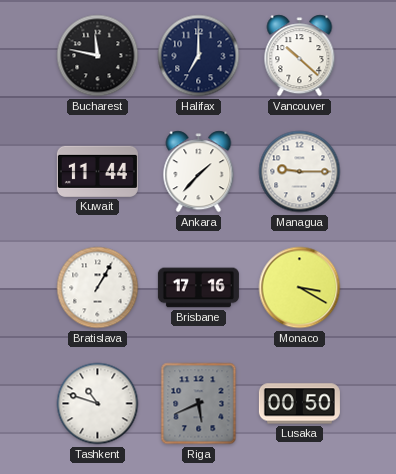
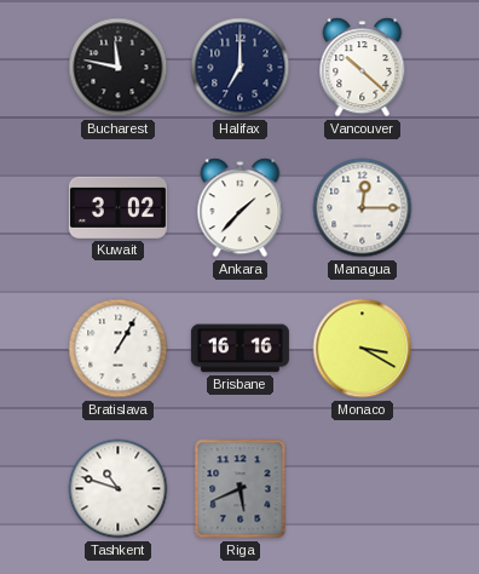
Kuwait: 11:44 -> 3:02
Managua: 9:15 -> 12:15
Brisbane: 17:16 -> 16:16
Lusaka: 00:50 -> none
